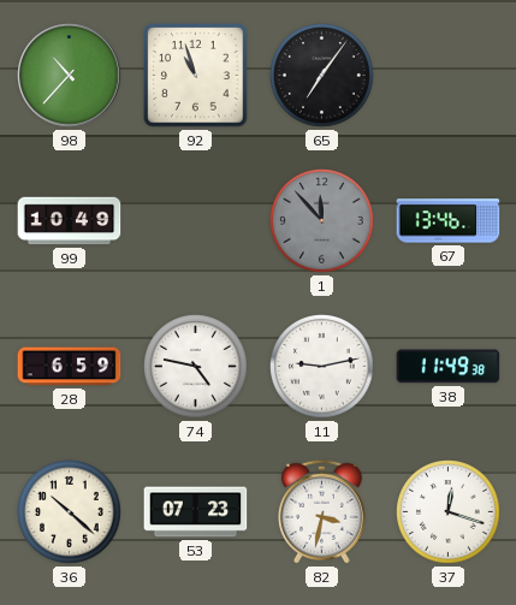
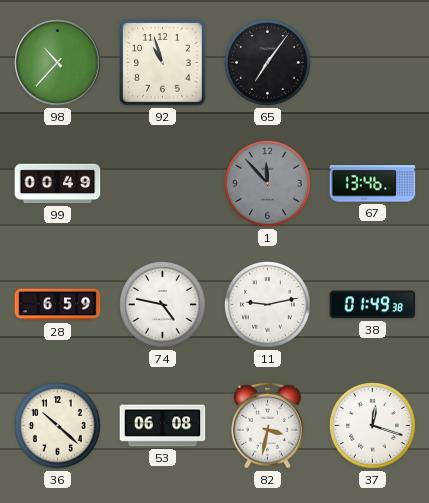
99: 10:49 -> 00:49
38: 11:49 -> 01:49
53: 07:23 -> 06:08
